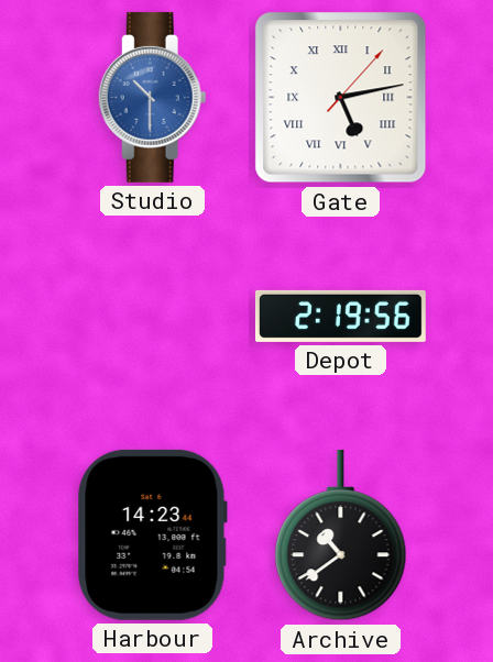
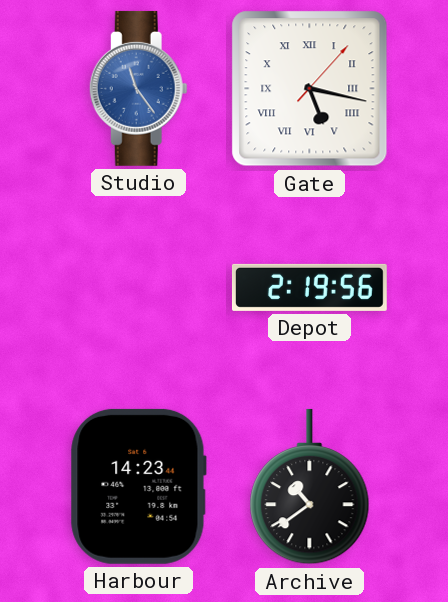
Studio: 10:30 -> 11:24
Gate: 5:13 -> 5:17
